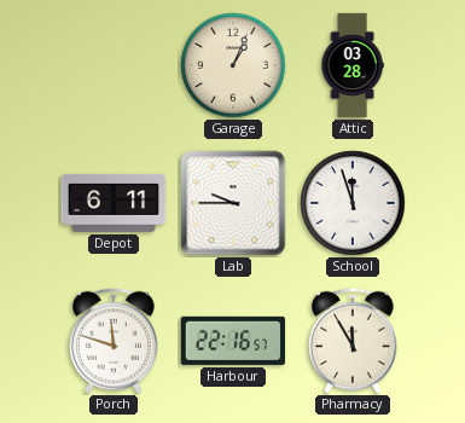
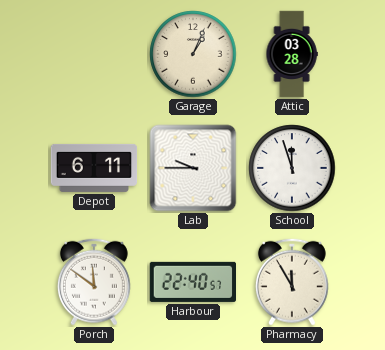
Porch: 11:48 -> 11:51
Harbour: 22:16 -> 22:40
